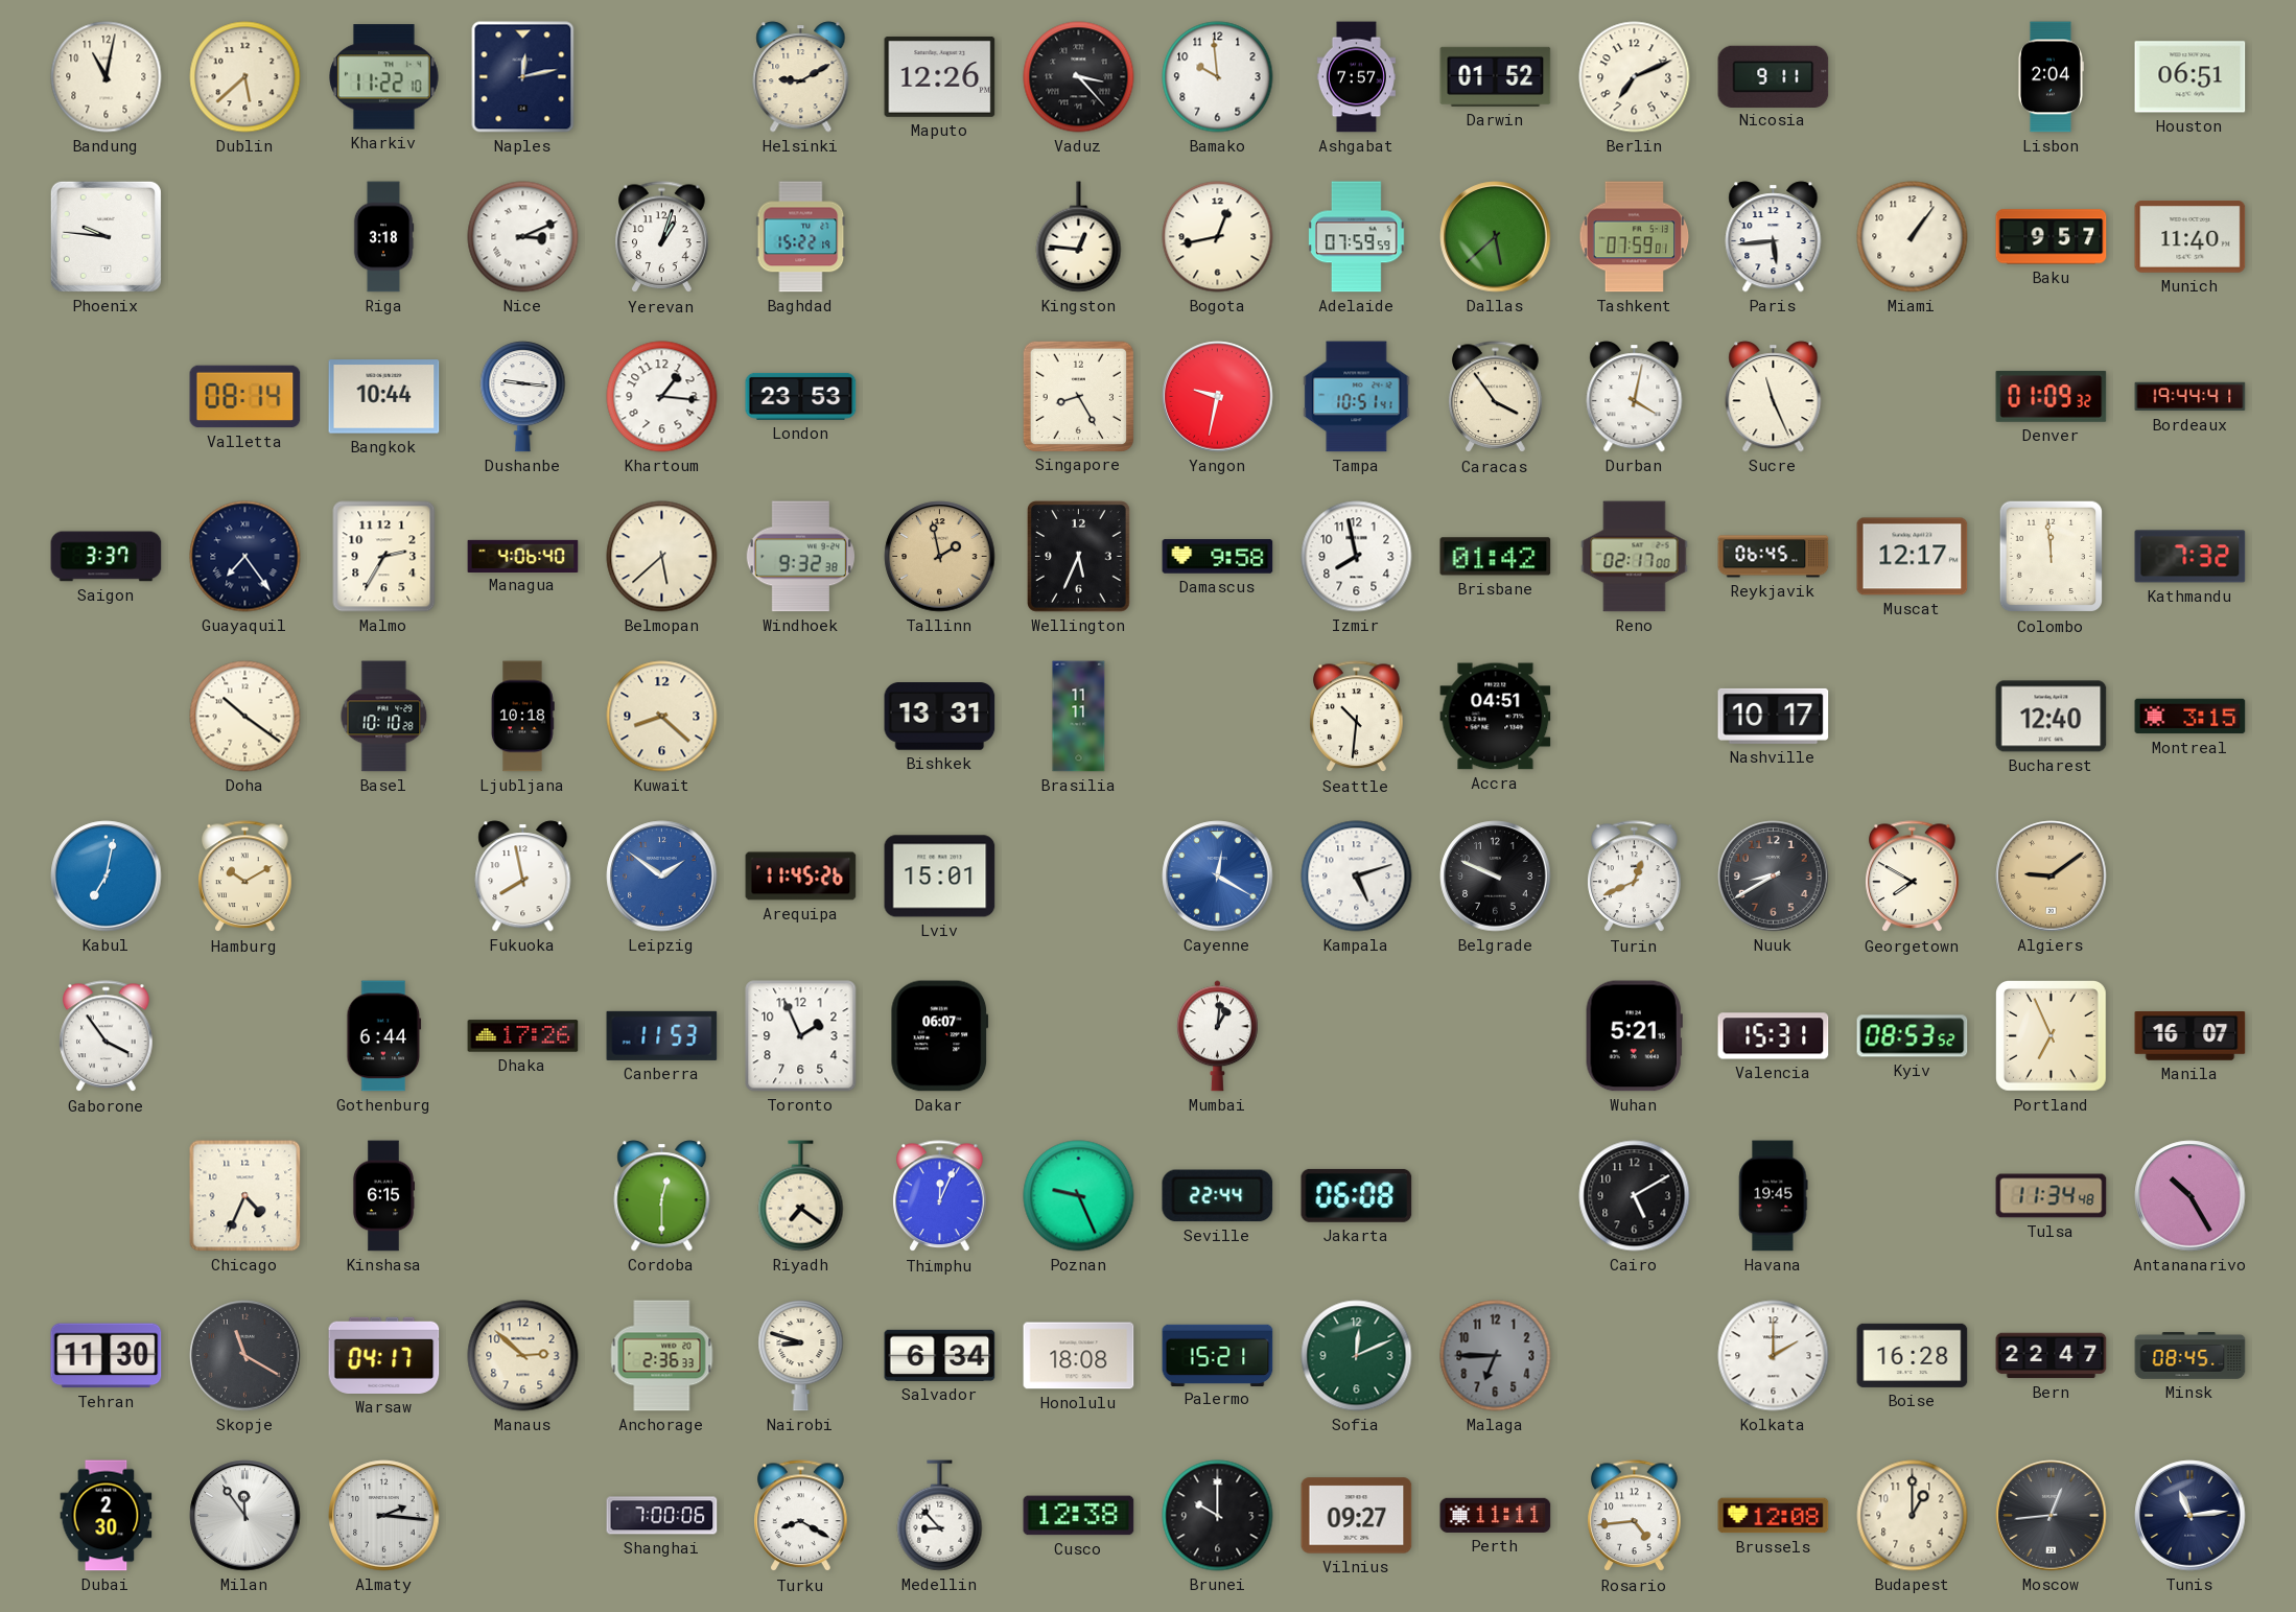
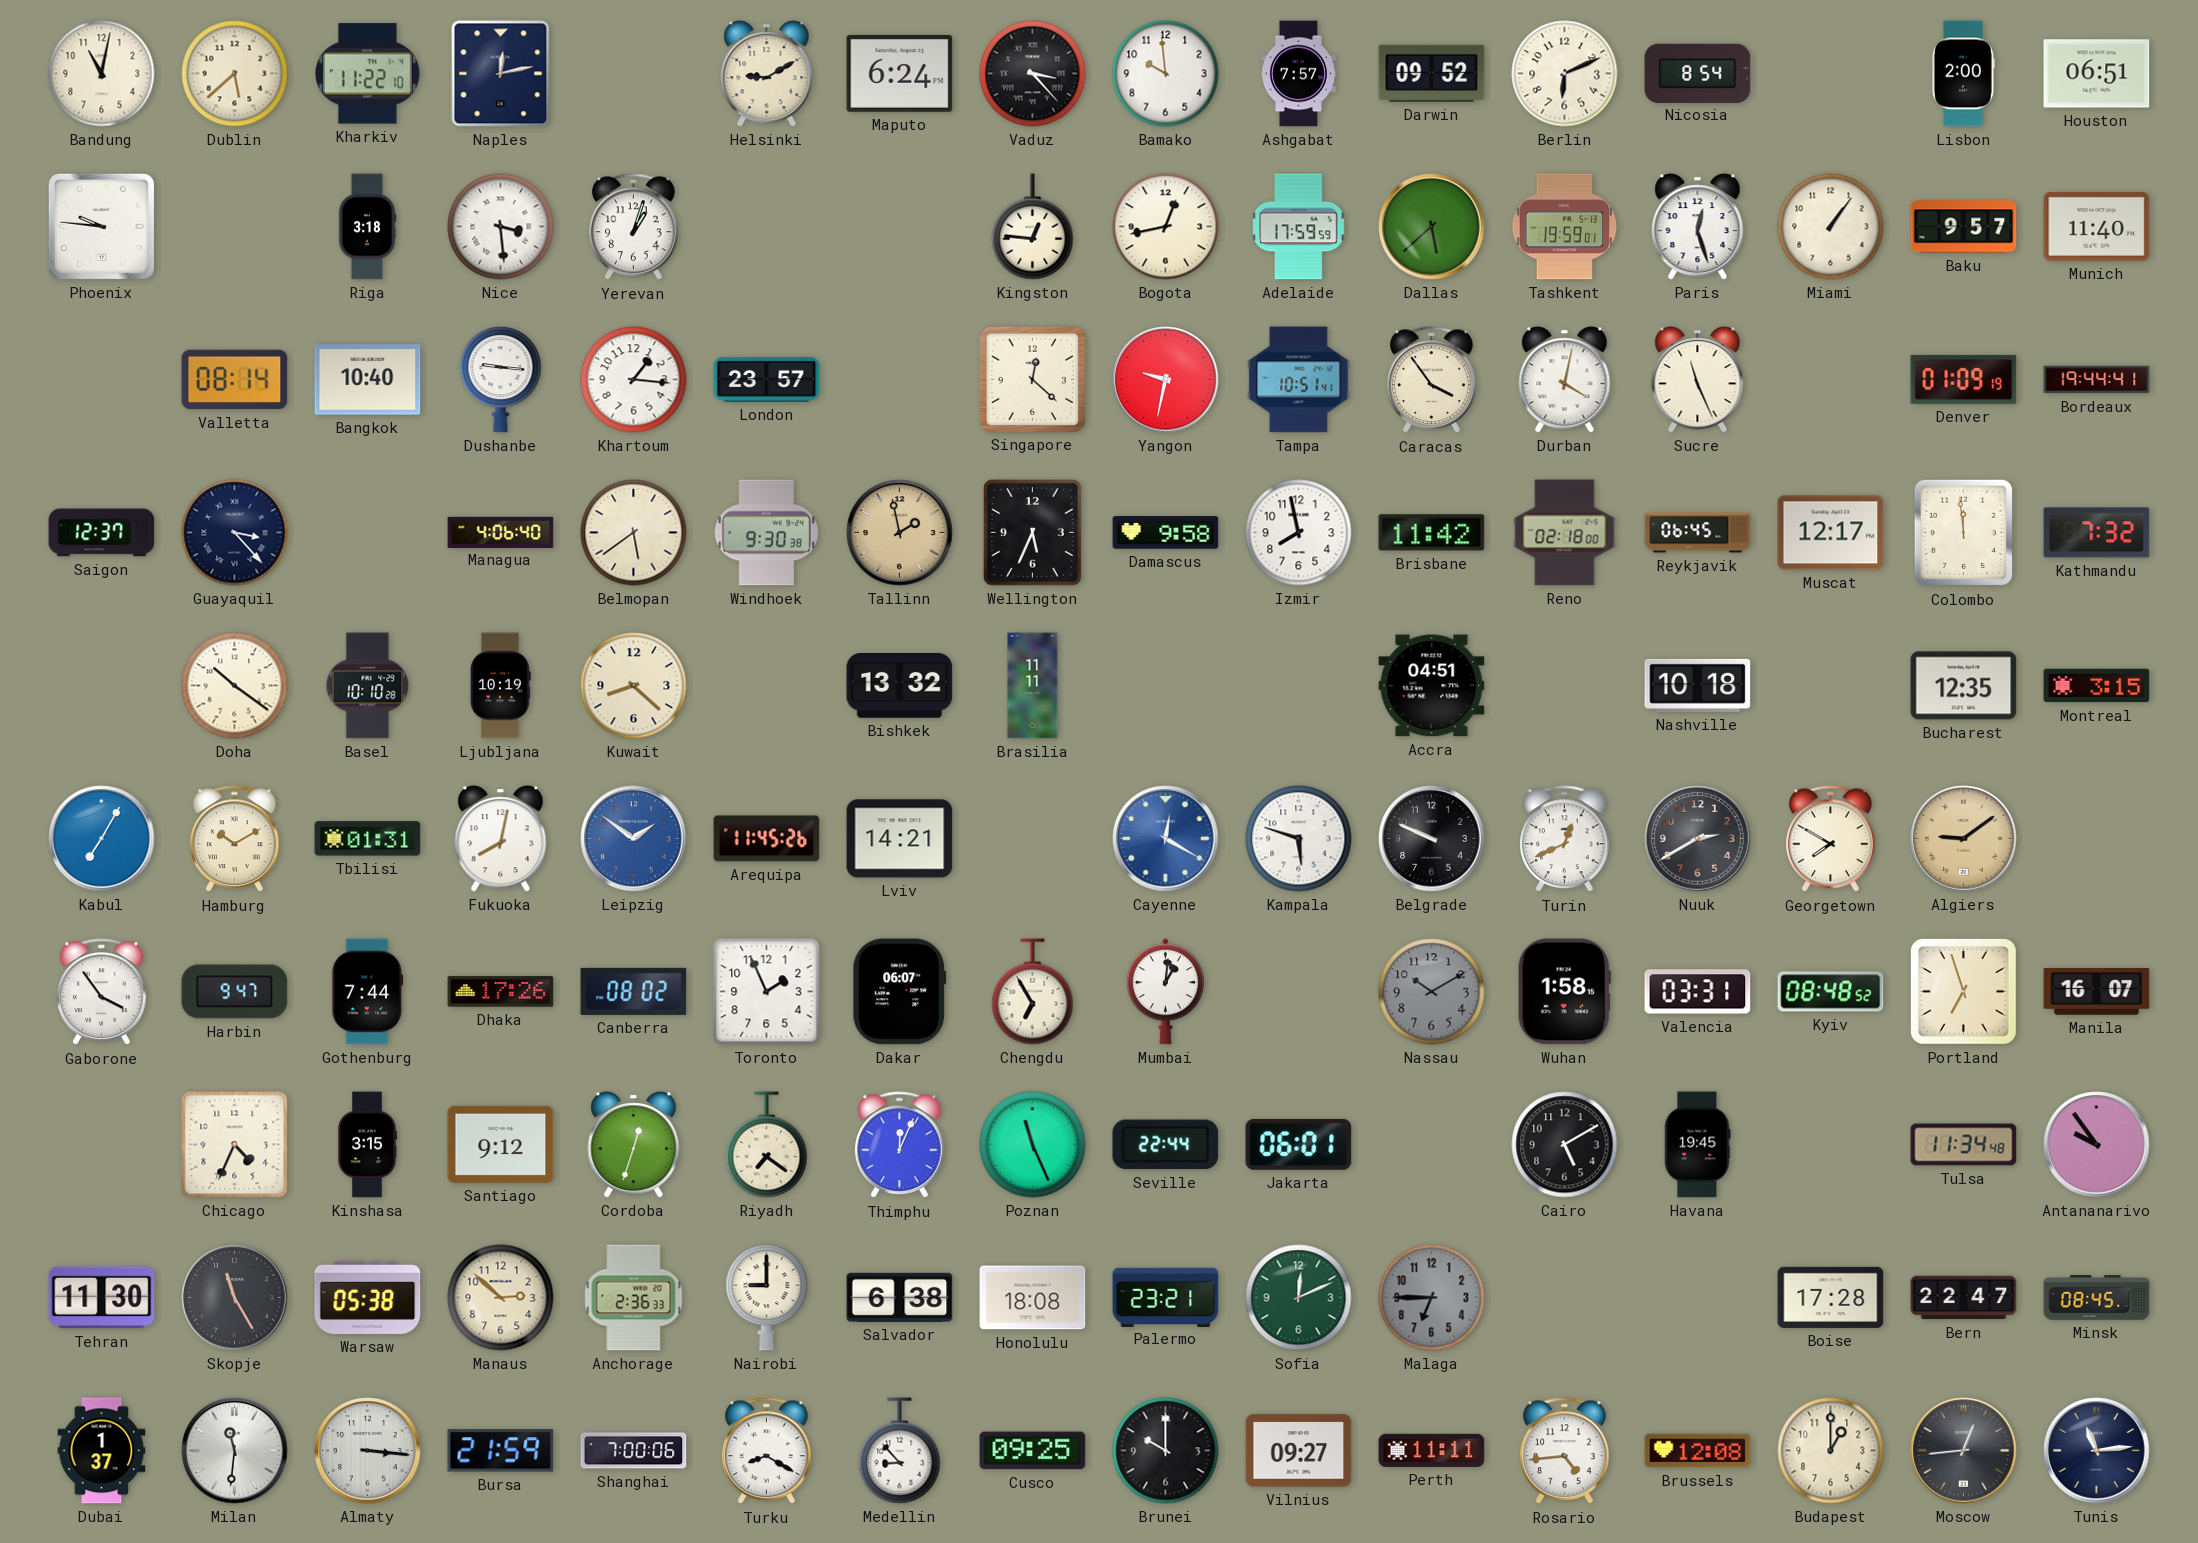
Maputo: 12:26 -> 6:24
Darwin: 01:52 -> 09:52
Berlin: 7:11 -> 6:11
Nicosia: 9:11 -> 8:54
Lisbon: 2:04 -> 2:00
Nice: 3:11 -> 3:29
Baghdad: 15:22 -> none
Adelaide: 07:59 -> 17:59
Tashkent: 07:59 -> 19:59
Paris: 5:44 -> 12:27
Bangkok: 10:44 -> 10:40
London: 23:53 -> 23:57
Singapore: 8:25 -> 12:22
Denver: 01:09:32 -> 01:09:19
Saigon: 3:37 -> 12:37
Guayaquil: 7:24 -> 3:23
Malmo: 2:35 -> none
Belmopan: 5:38 -> 5:39
Windhoek: 9:32 -> 9:30
Brisbane: 01:42 -> 11:42
Reno: 02:17 -> 02:18
Ljubljana: 10:18 -> 10:19
Bishkek: 13:31 -> 13:32
Seattle: 10:31 -> none
Nashville: 10:17 -> 10:18
Bucharest: 12:40 -> 12:35
Kabul: 7:02 -> 7:05
Tbilisi: none -> 01:31
Fukuoka: 7:58 -> 8:02
Lviv: 15:01 -> 14:21
Kampala: 5:12 -> 5:48
Nuuk: 8:40 -> 2:40
Harbin: none -> 9:47
Gothenburg: 6:44 -> 7:44
Canberra: 11:53 -> 08:02
Chengdu: none -> 6:55
Nassau: none -> 10:10
Wuhan: 5:21 -> 1:58
Valencia: 15:31 -> 03:31
Kyiv: 08:53 -> 08:48
Portland: 6:56 -> 6:57
Kinshasa: 6:15 -> 3:15
Santiago: none -> 9:12
Cordoba: 12:30 -> 12:33
Poznan: 9:26 -> 11:26
Jakarta: 06:08 -> 06:01
Antananarivo: 10:25 -> 9:54
Skopje: 11:20 -> 11:25
Warsaw: 04:17 -> 05:38
Nairobi: 8:48 -> 9:00
Salvador: 6:34 -> 6:38
Palermo: 15:21 -> 23:21
Kolkata: 2:00 -> none
Boise: 16:28 -> 17:28
Dubai: 2:30 -> 1:37
Milan: 11:54 -> 11:31
Almaty: 2:16 -> 3:16
Bursa: none -> 21:59
Cusco: 12:38 -> 09:25
